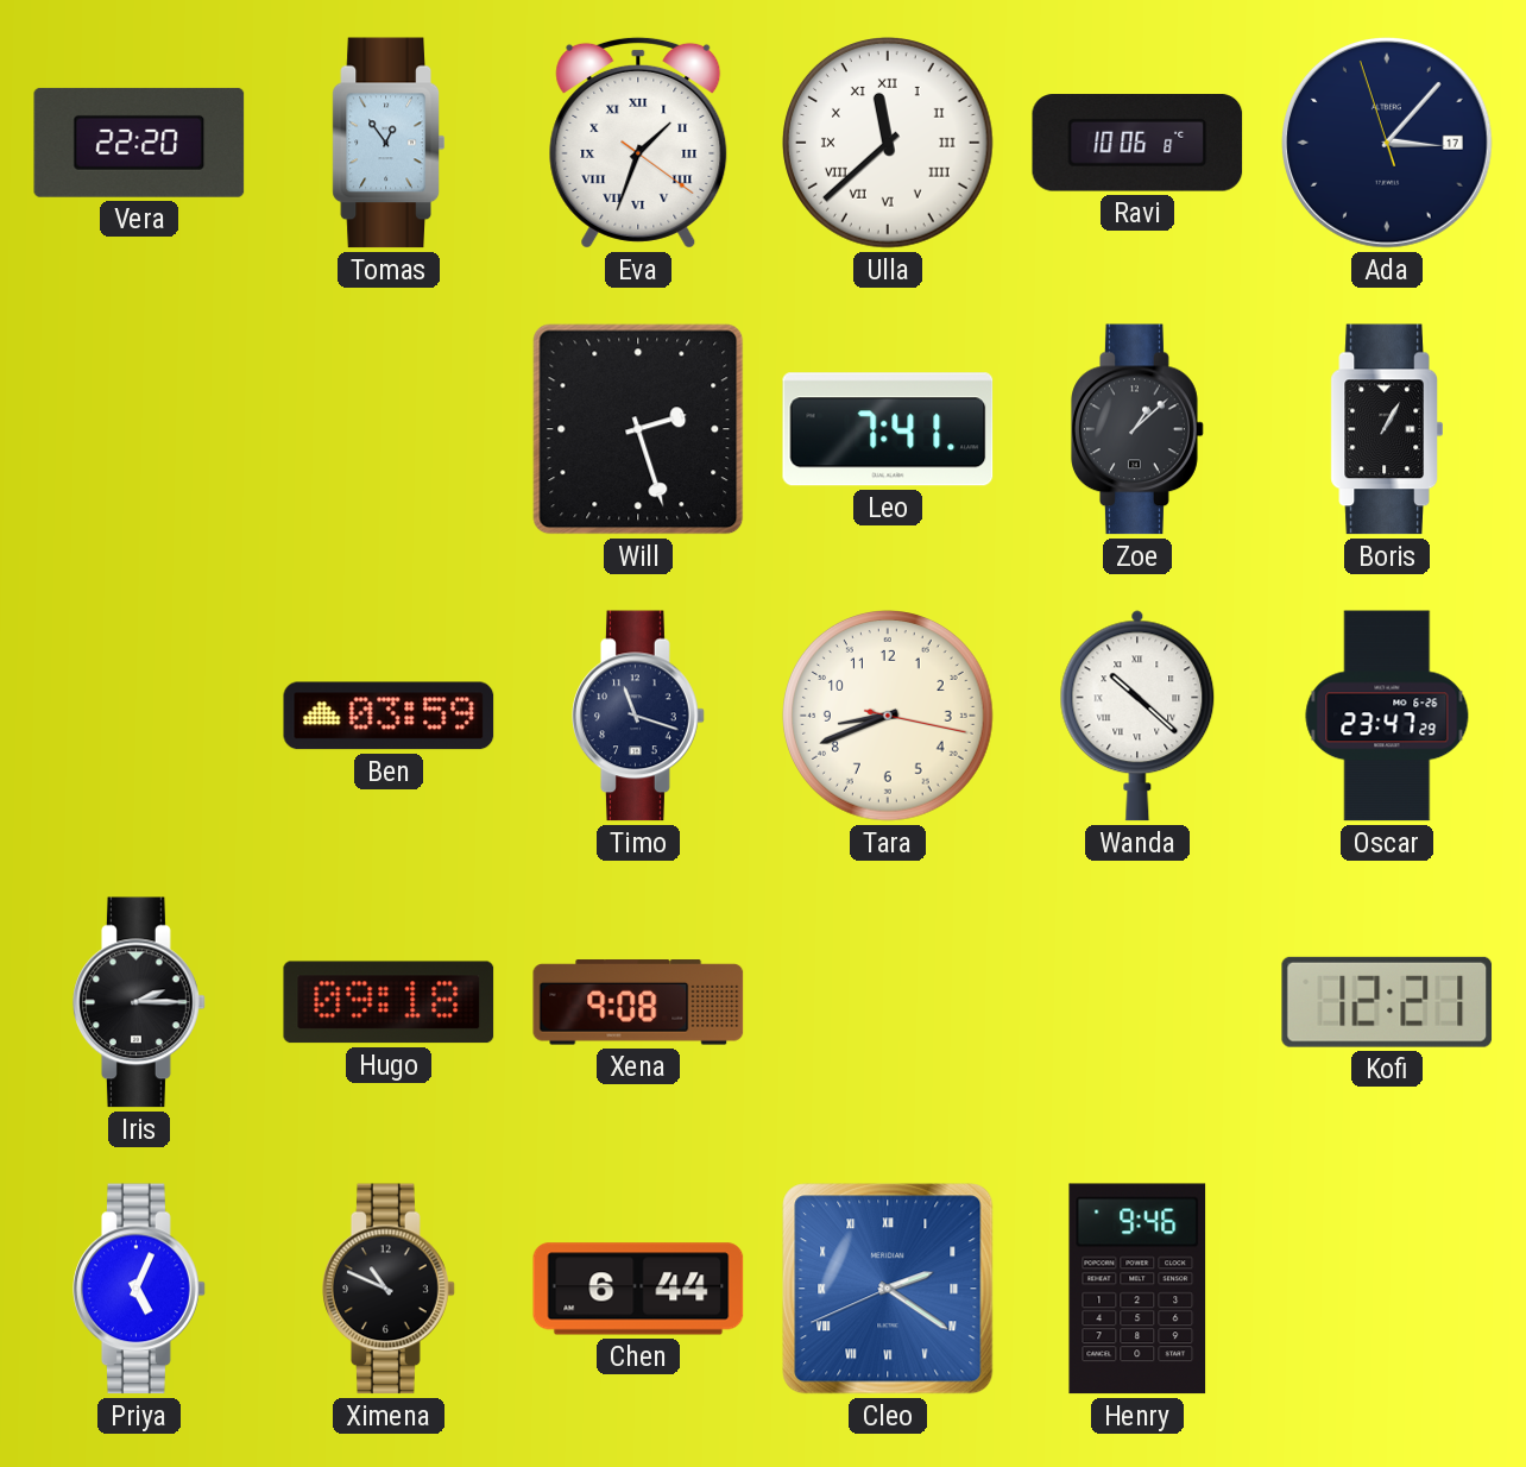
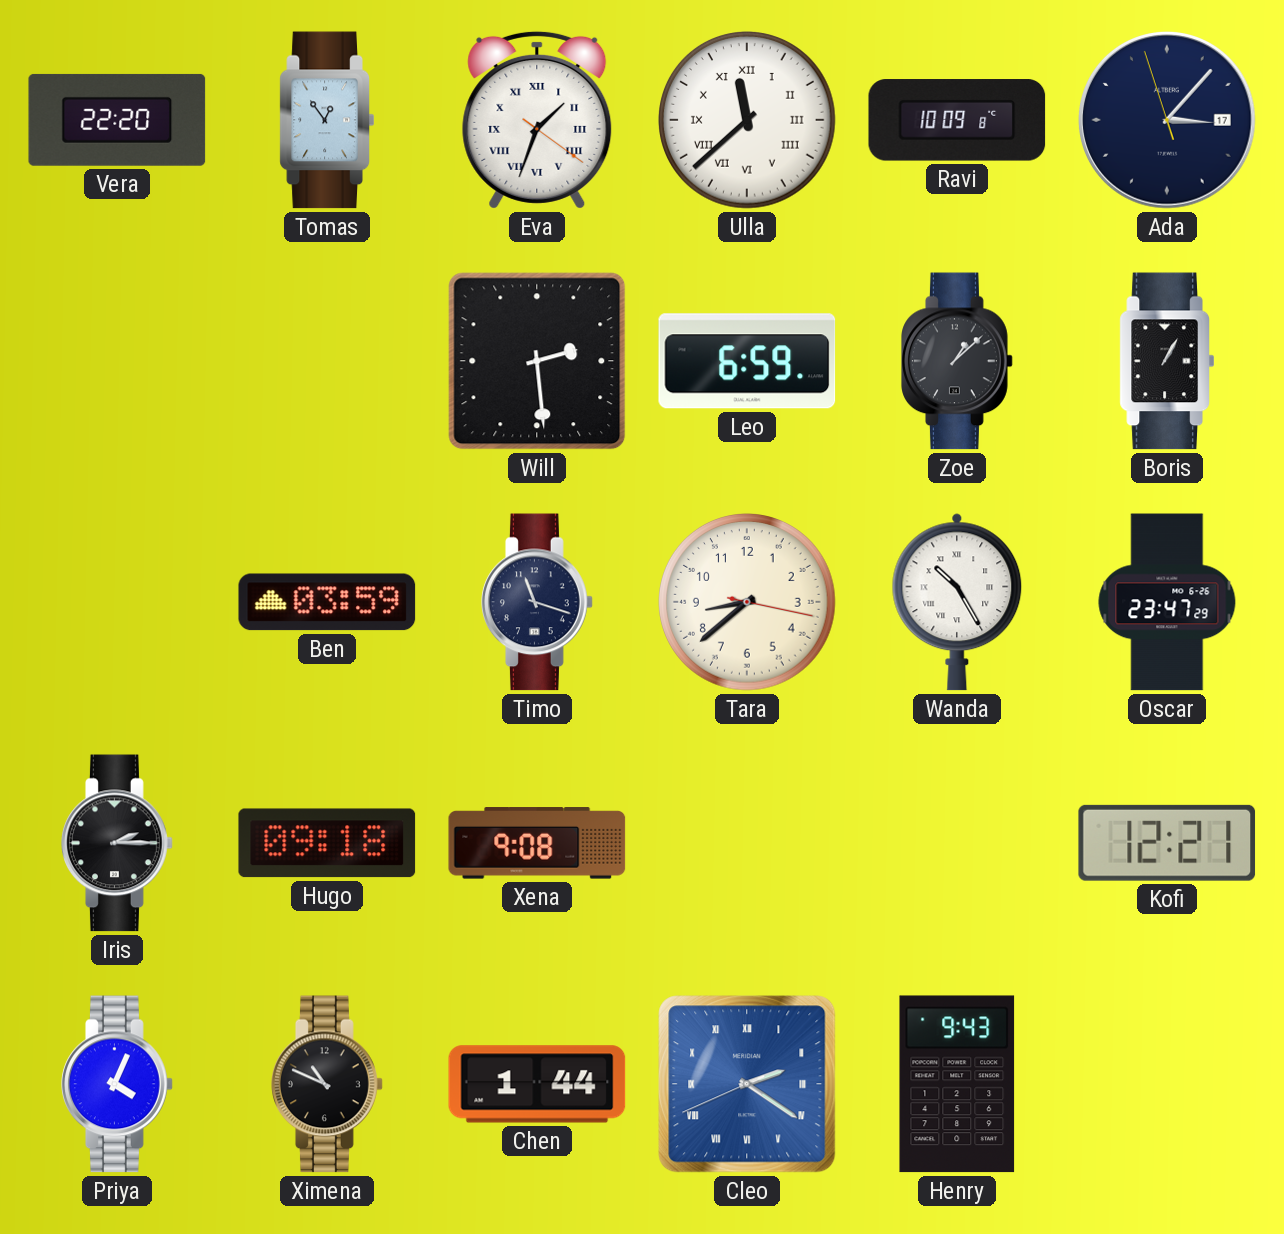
Ravi: 10:06 -> 10:09
Will: 2:27 -> 2:29
Leo: 7:41 -> 6:59
Tara: 8:41 -> 8:38
Wanda: 10:22 -> 10:25
Priya: 5:04 -> 4:04
Chen: 6:44 -> 1:44
Henry: 9:46 -> 9:43
